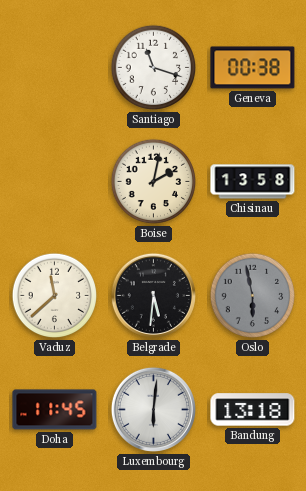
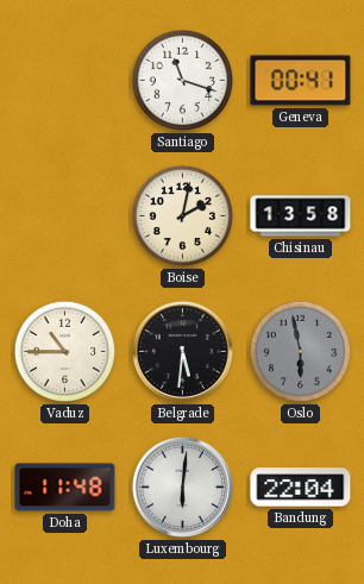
Geneva: 00:38 -> 00:41
Vaduz: 11:38 -> 10:45
Doha: 11:45 -> 11:48
Bandung: 13:18 -> 22:04
